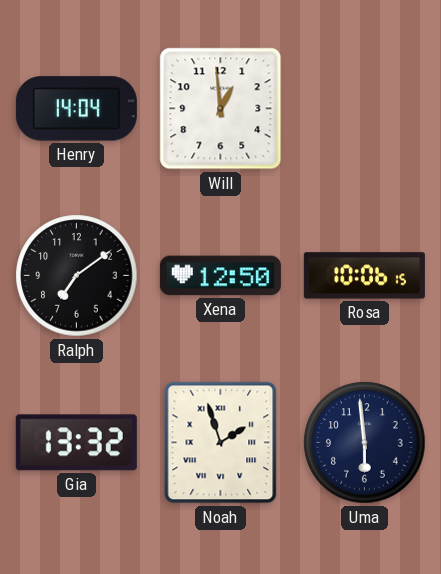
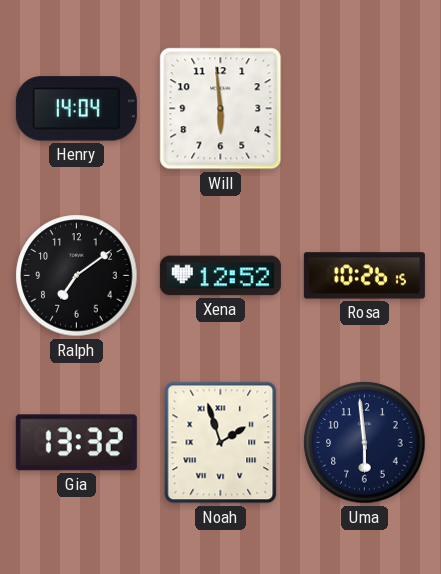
Will: 12:59 -> 5:59
Xena: 12:50 -> 12:52
Rosa: 10:06 -> 10:26
